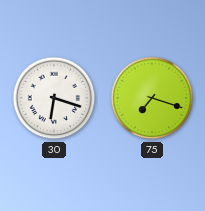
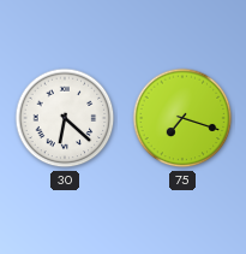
30: 6:18 -> 6:22
